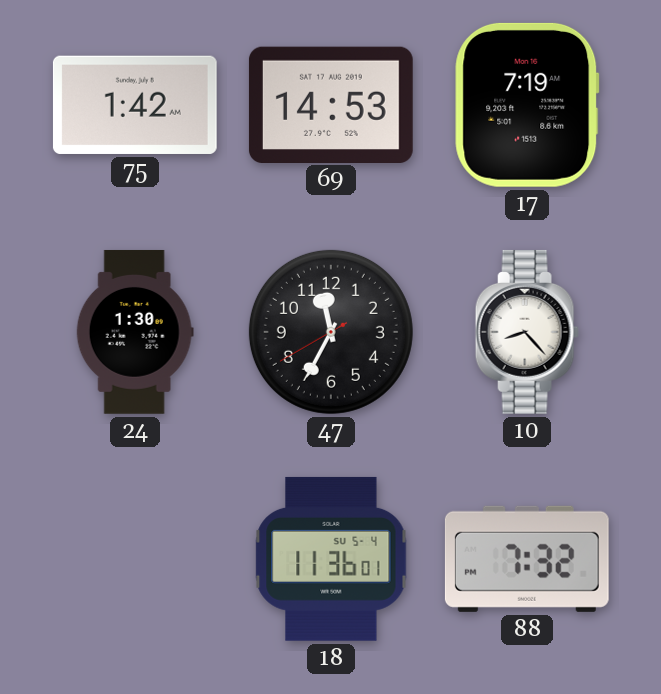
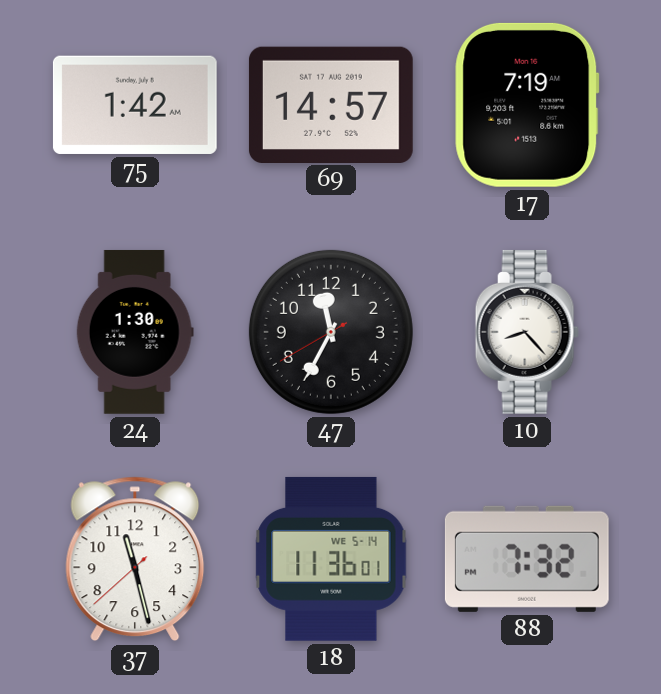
69: 14:53 -> 14:57
37: none -> 11:27
18 date: SU 5-4 -> WE 5-14
